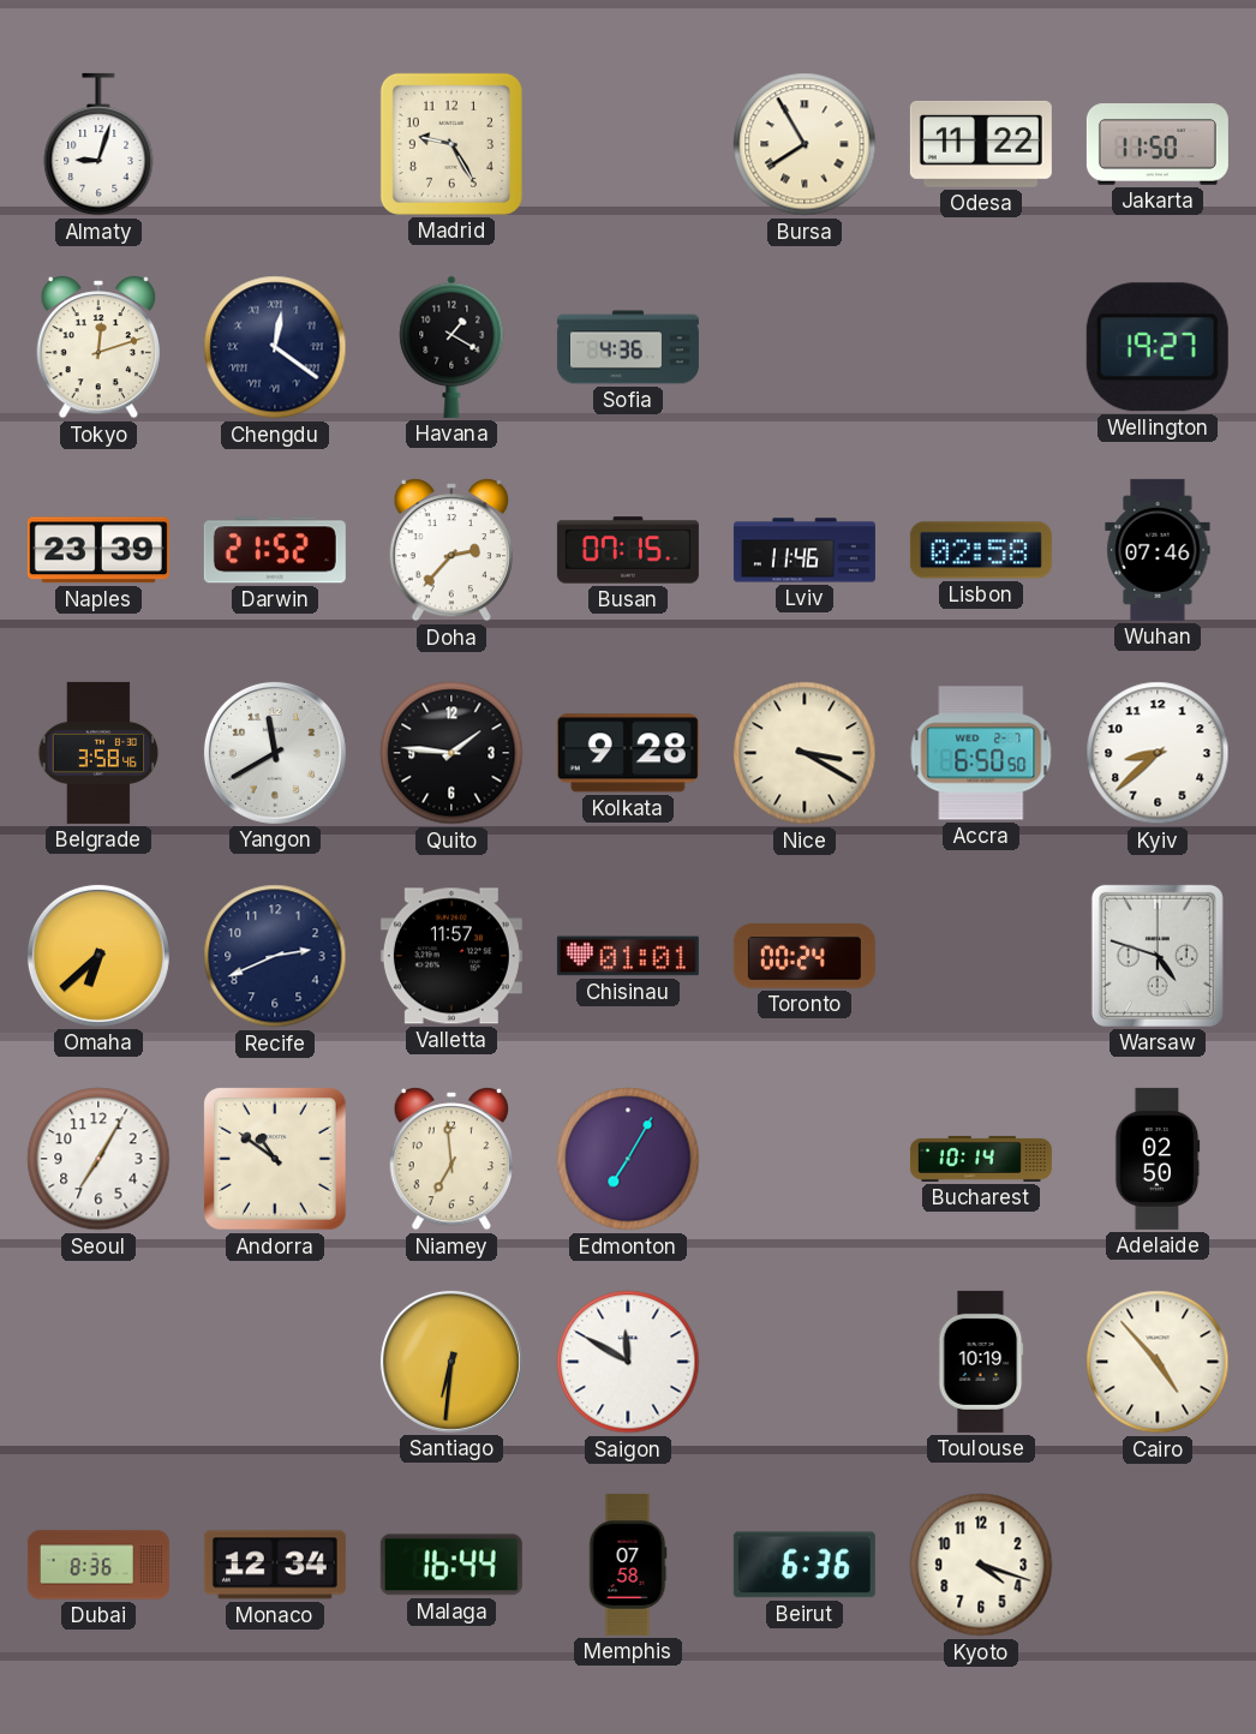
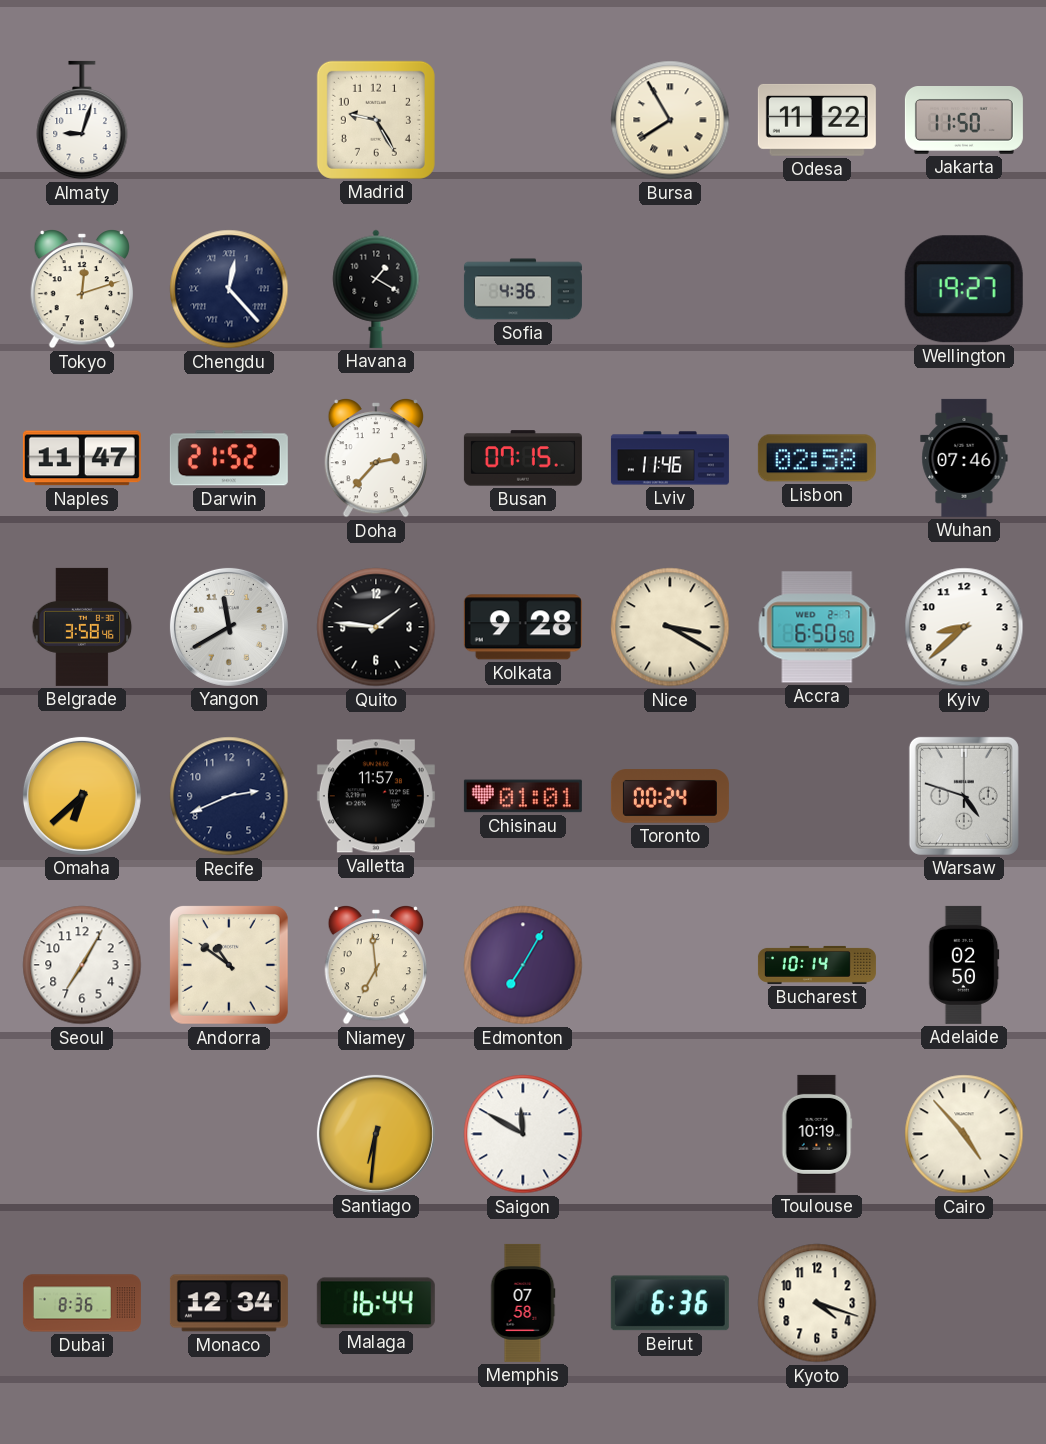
Chengdu: 12:21 -> 12:23
Naples: 23:39 -> 11:47
